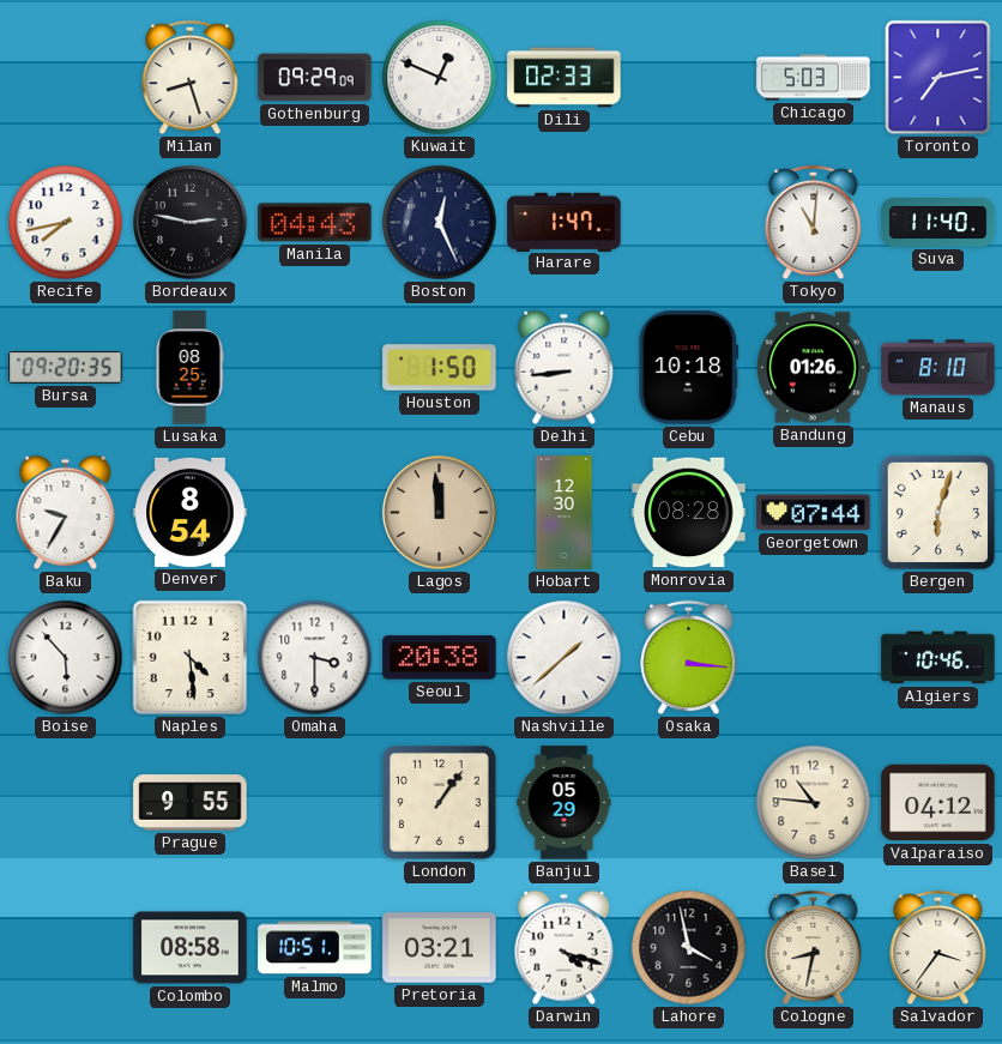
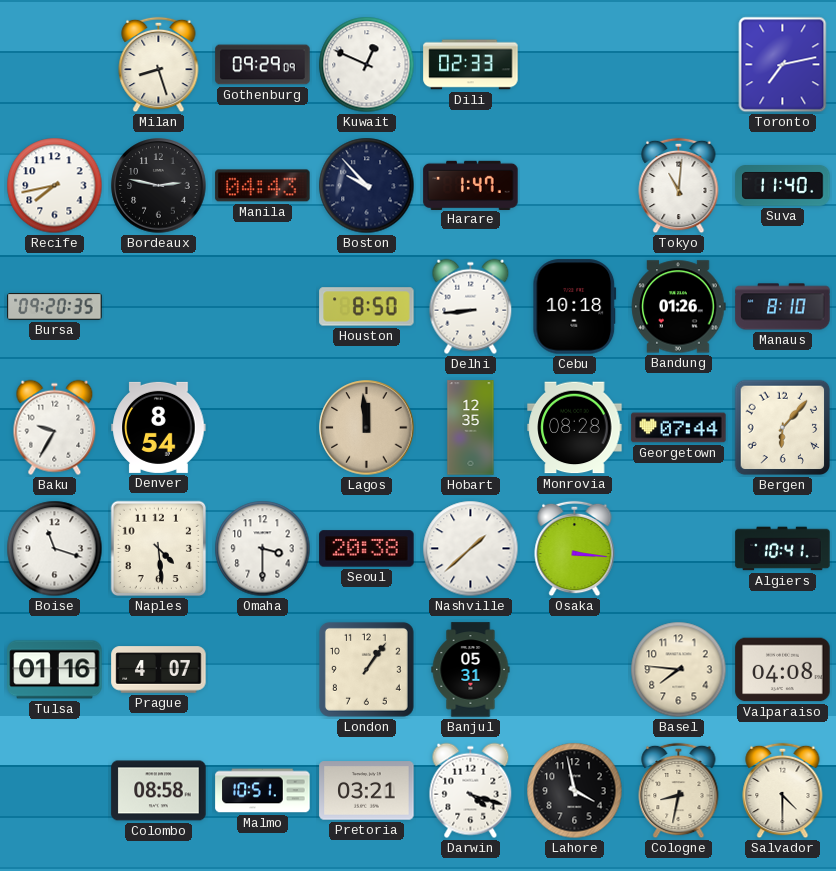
Chicago: 5:03 -> none
Boston: 12:26 -> 9:53
Lusaka: 08:25 -> none
Houston: 1:50 -> 8:50
Hobart: 12:30 -> 12:35
Bergen: 6:03 -> 6:07
Boise: 5:53 -> 11:18
Algiers: 10:46 -> 10:41
Tulsa: none -> 01:16
Prague: 9:55 -> 4:07
Banjul: 05:29 -> 05:31
Basel: 10:46 -> 7:46
Valparaiso: 04:12 -> 04:08
Salvador: 3:36 -> 4:30
